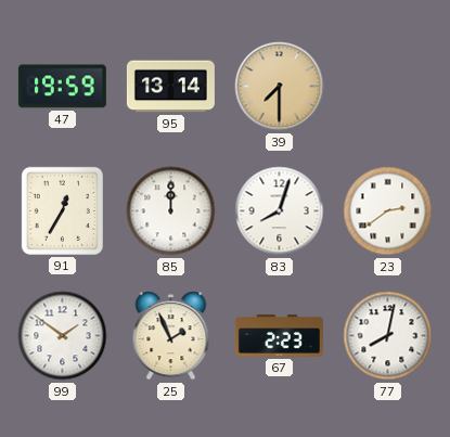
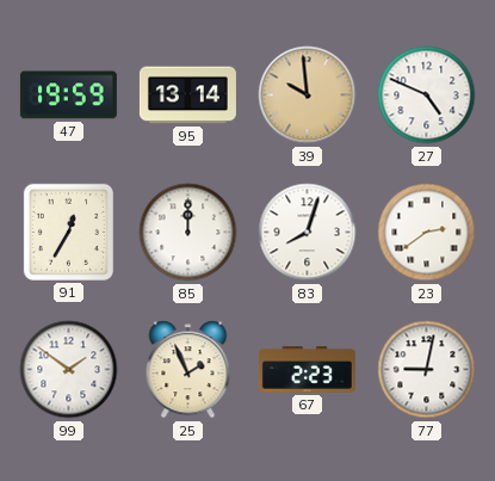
39: 7:30 -> 9:59
27: none -> 4:49
77: 8:02 -> 9:02
